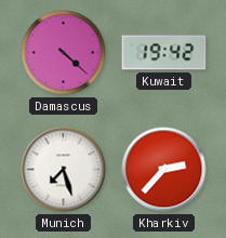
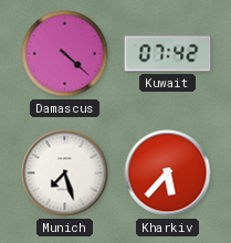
Kuwait: 19:42 -> 07:42
Kharkiv: 2:37 -> 5:37
